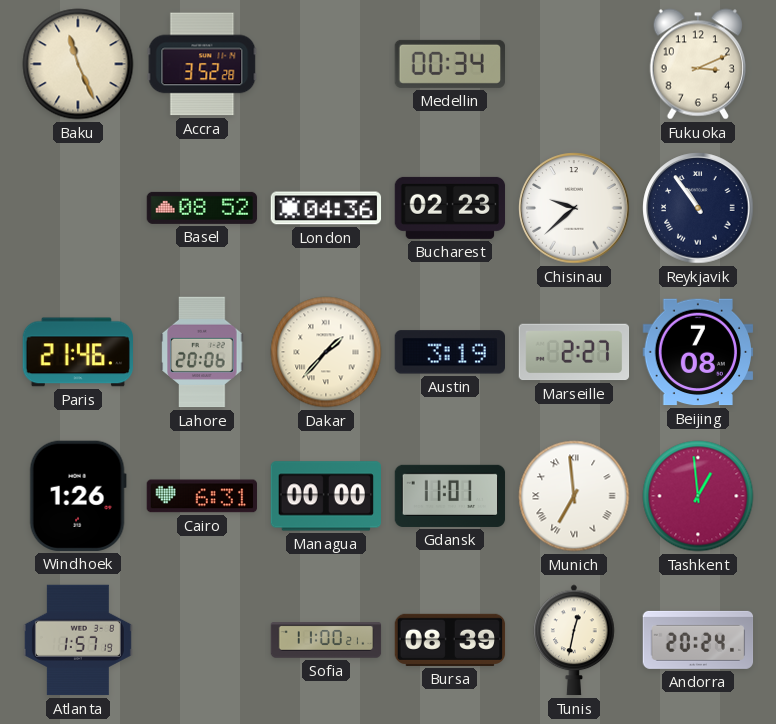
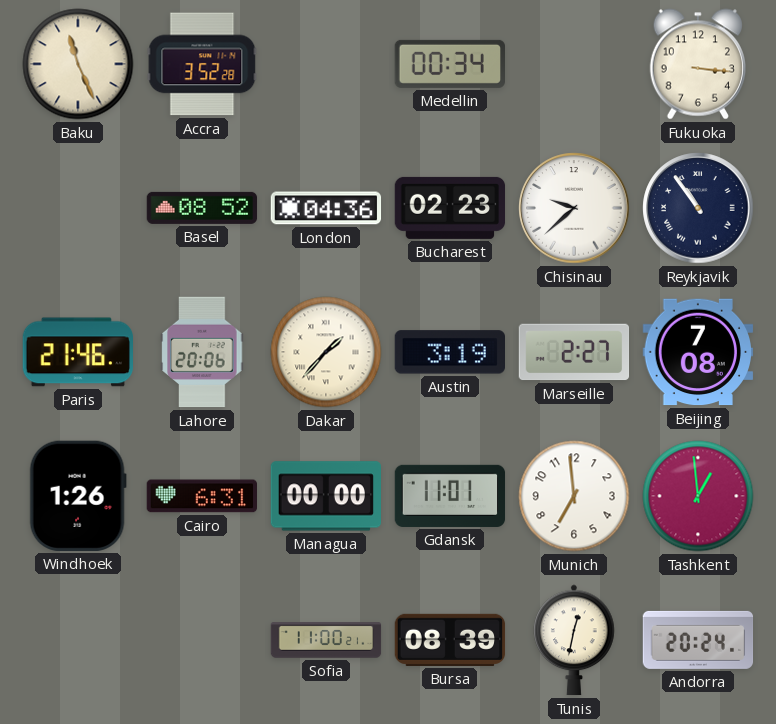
Fukuoka: 3:11 -> 3:16
Munich numerals: Roman -> Arabic
Atlanta: 1:57 -> none
